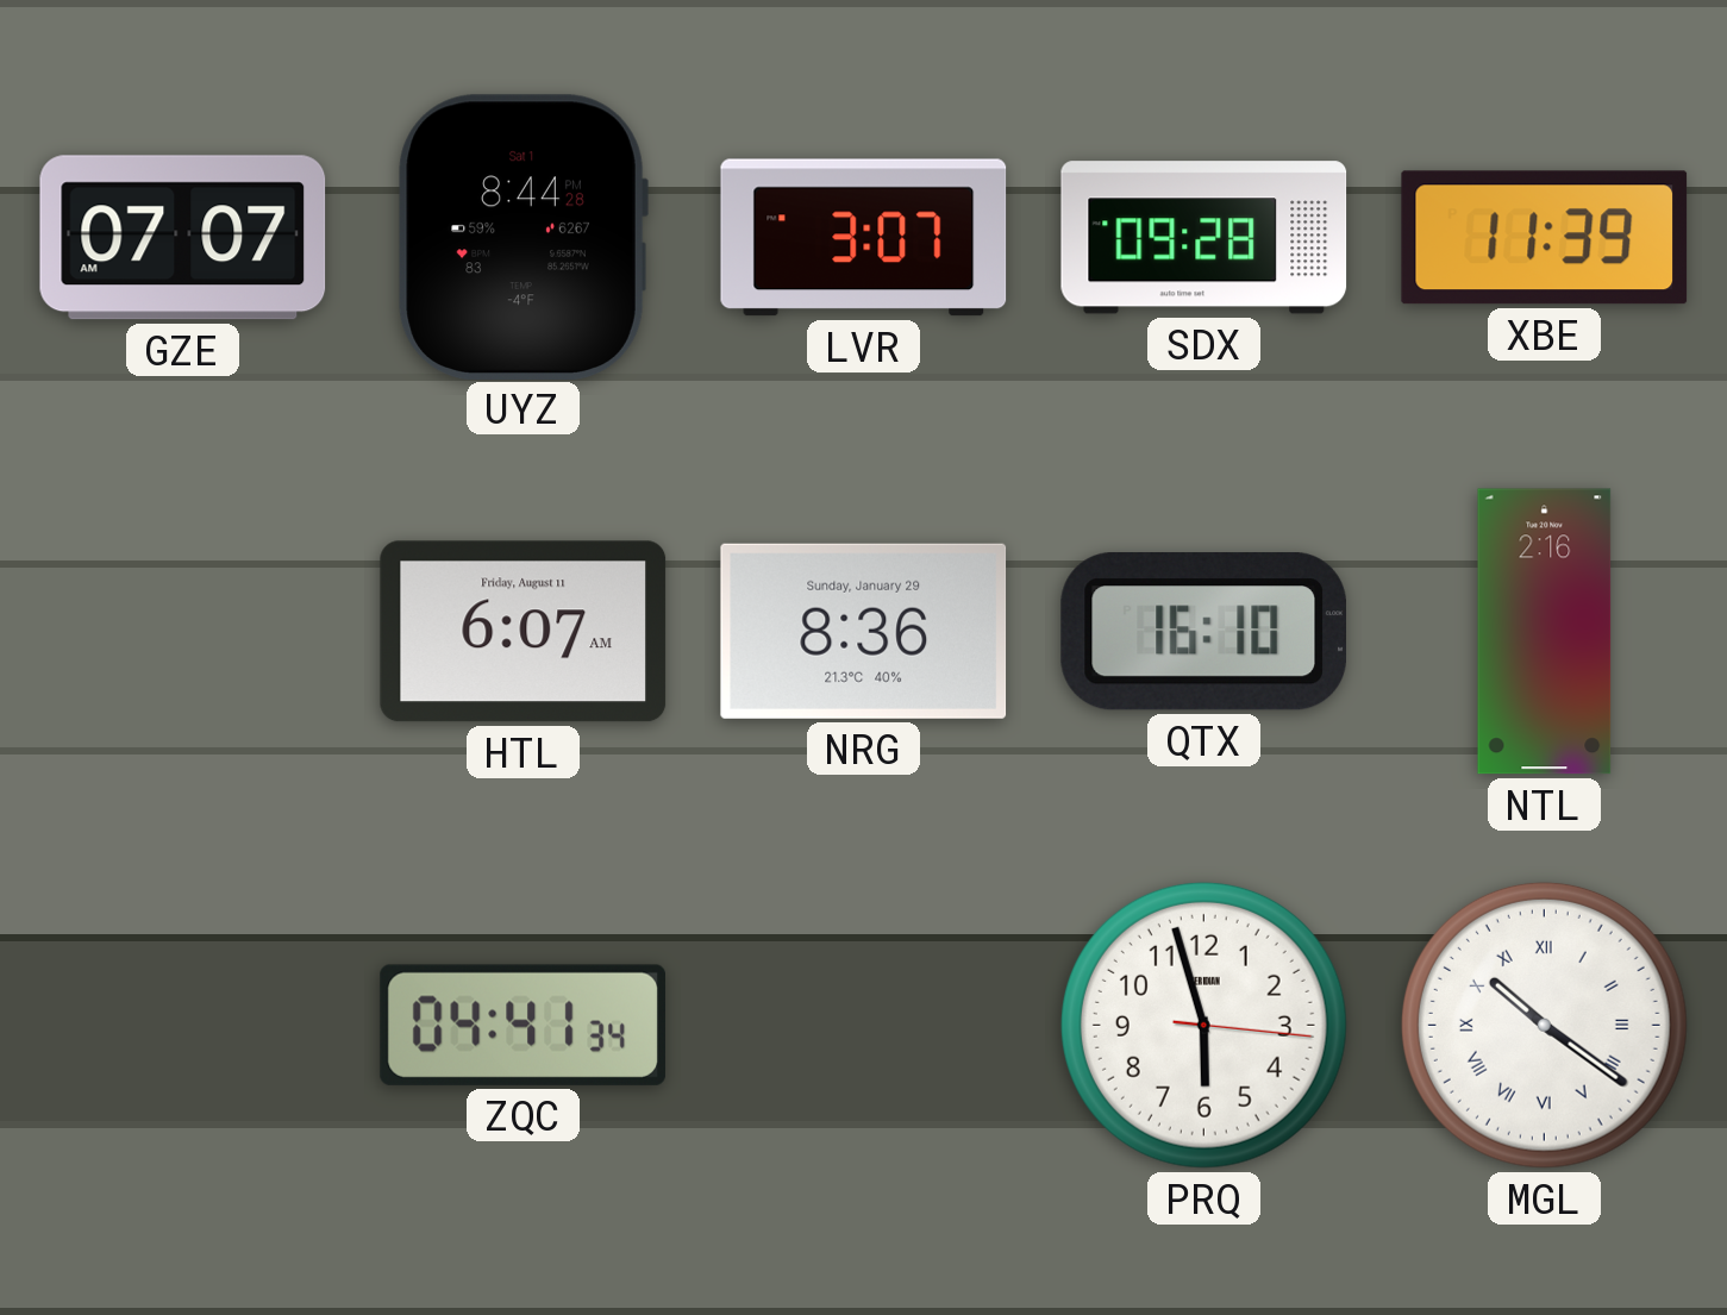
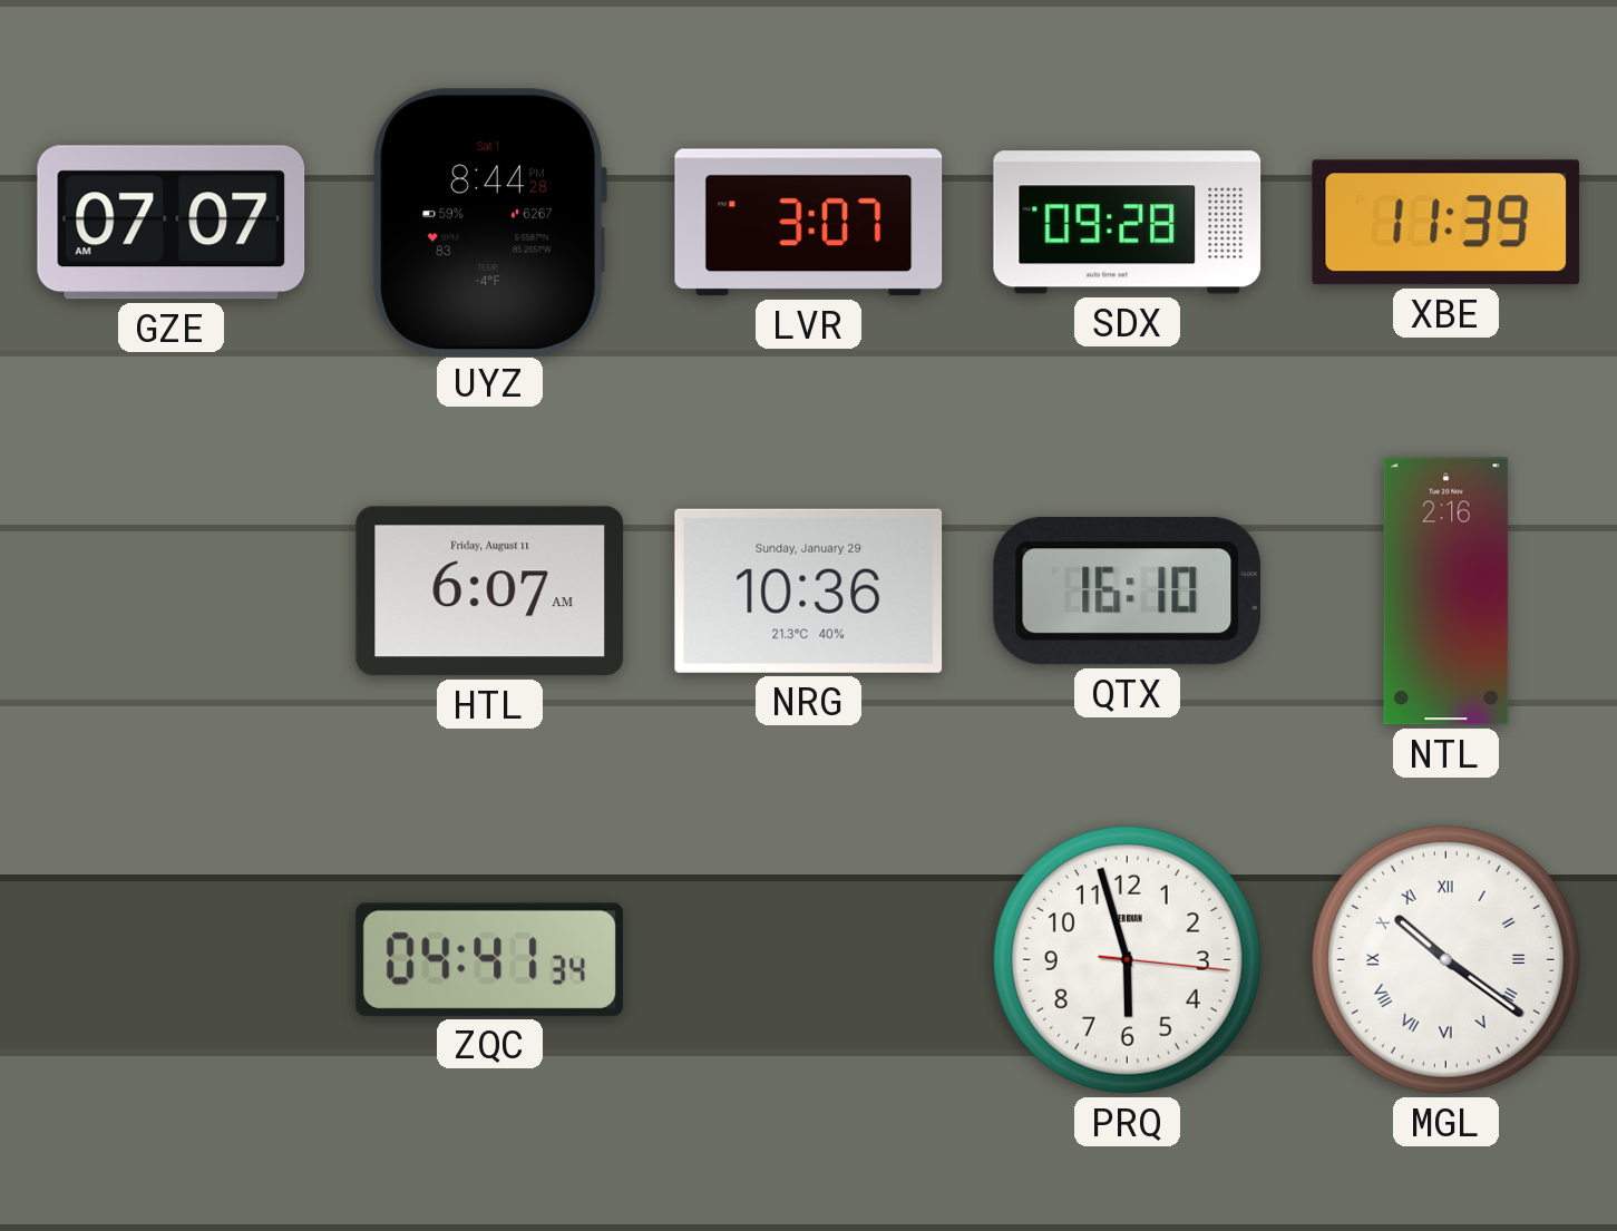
NRG: 8:36 -> 10:36
